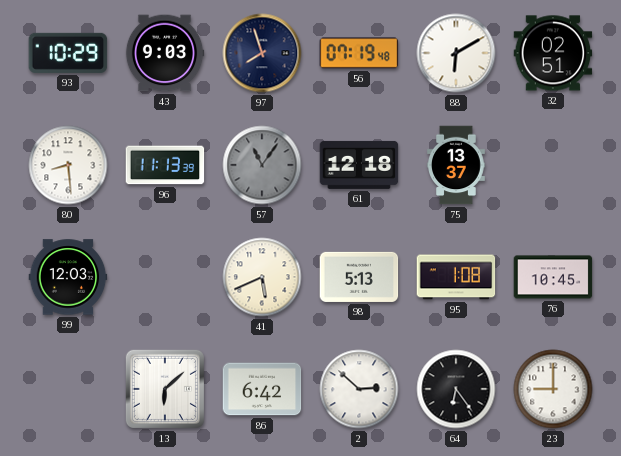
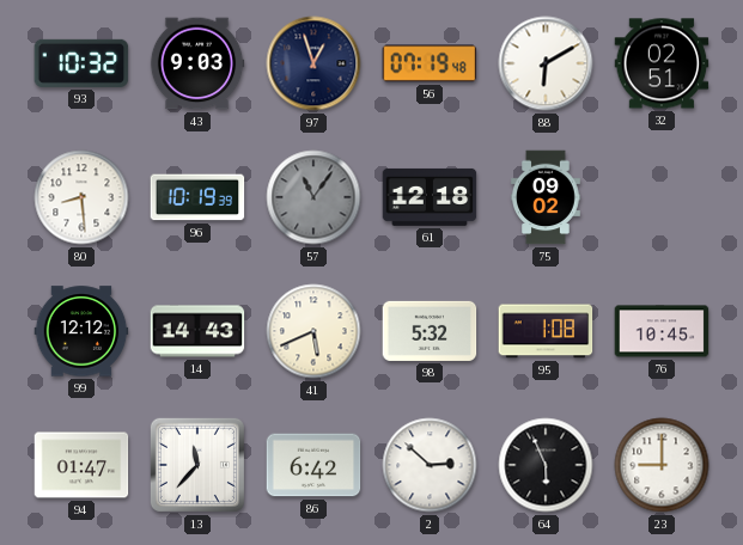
93: 10:29 -> 10:32
97: 7:57 -> 12:57
96: 11:13 -> 10:19
75: 13:37 -> 09:02
99: 12:03 -> 12:12
14: none -> 14:43
98: 5:13 -> 5:32
94: none -> 01:47
13: 6:08 -> 11:37
64: 6:24 -> 5:56
